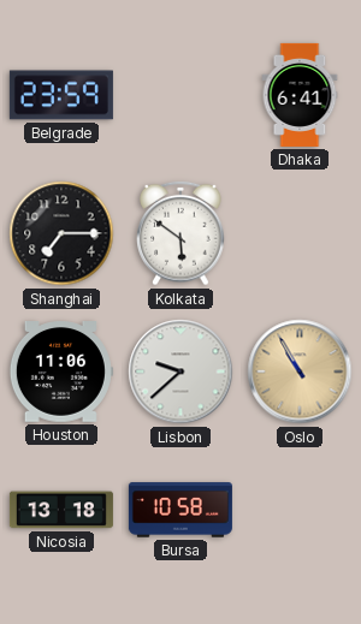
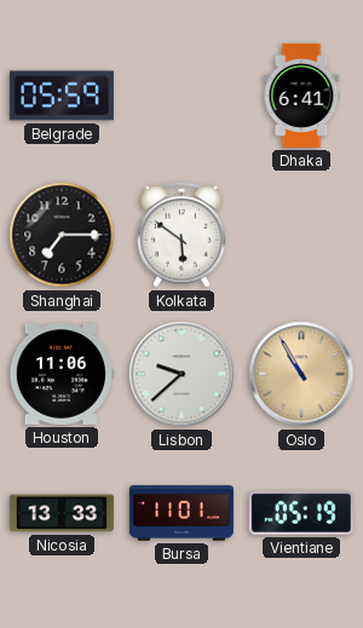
Belgrade: 23:59 -> 05:59
Nicosia: 13:18 -> 13:33
Bursa: 10:58 -> 11:01
Vientiane: none -> 05:19
